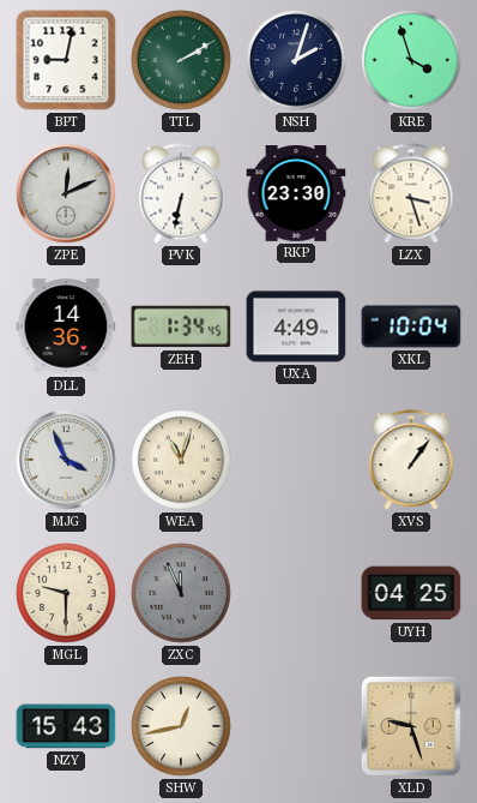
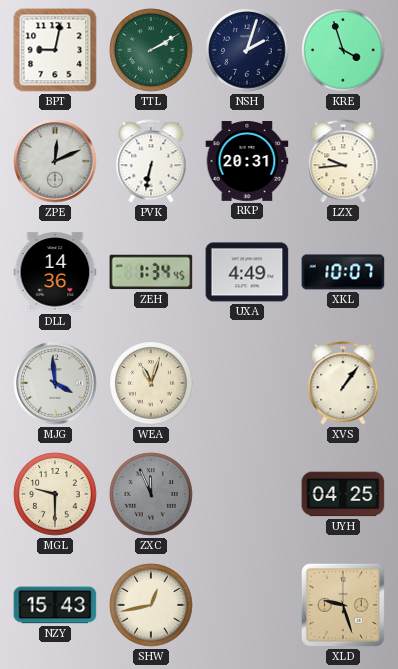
RKP: 23:30 -> 20:31
LZX: 3:27 -> 9:44
XKL: 10:04 -> 10:07
MJG: 3:56 -> 3:59
